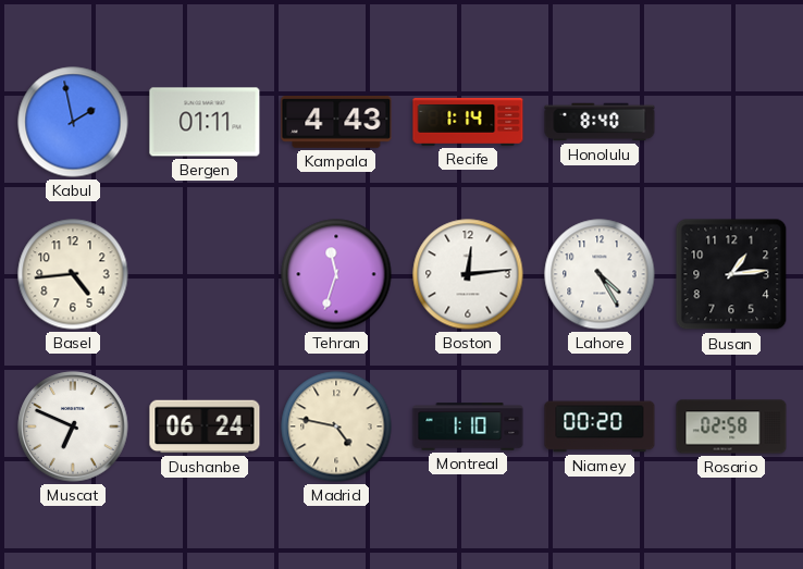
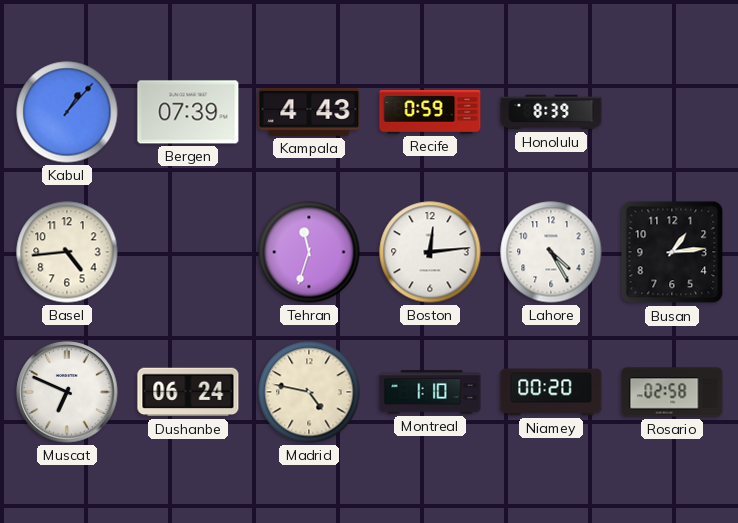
Kabul: 1:58 -> 1:07
Bergen: 01:11 -> 07:39
Recife: 1:14 -> 0:59
Honolulu: 8:40 -> 8:39
